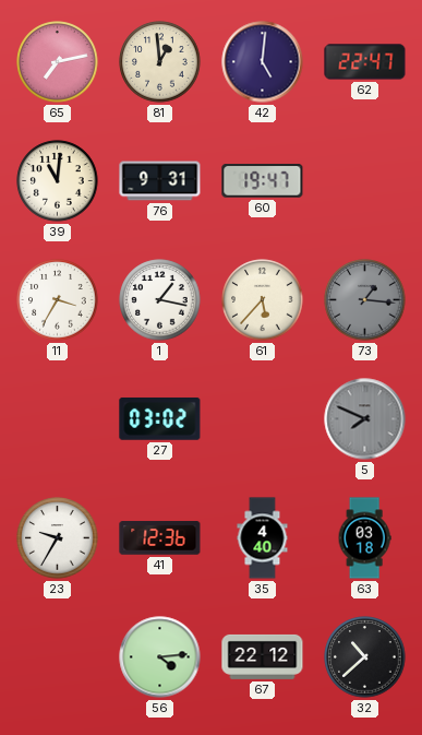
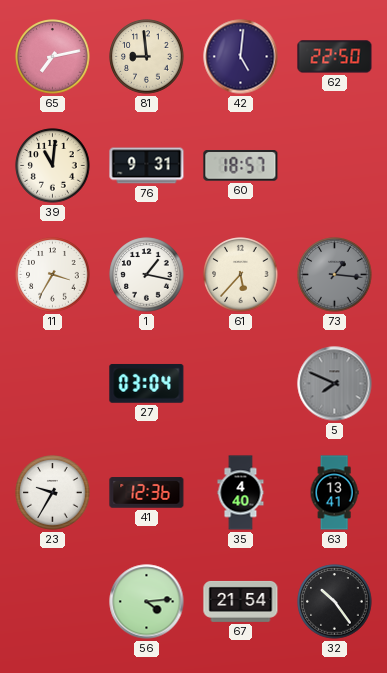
81: 12:59 -> 8:59
62: 22:47 -> 22:50
60: 19:47 -> 18:57
27: 03:02 -> 03:04
63: 03:18 -> 13:41
67: 22:12 -> 21:54
32: 10:38 -> 10:24
